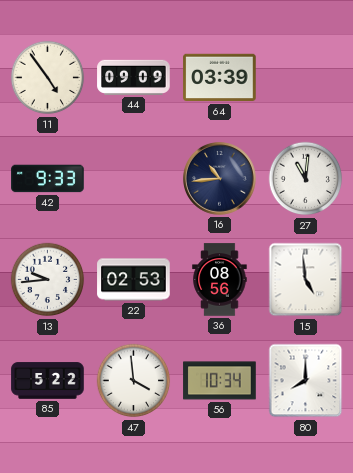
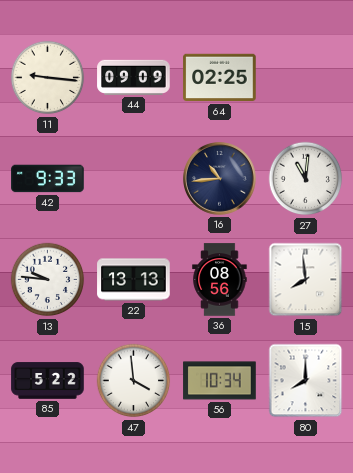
11: 4:54 -> 9:16
64: 03:39 -> 02:25
13: 9:44 -> 9:46
22: 02:53 -> 13:13
15: 4:59 -> 7:59
